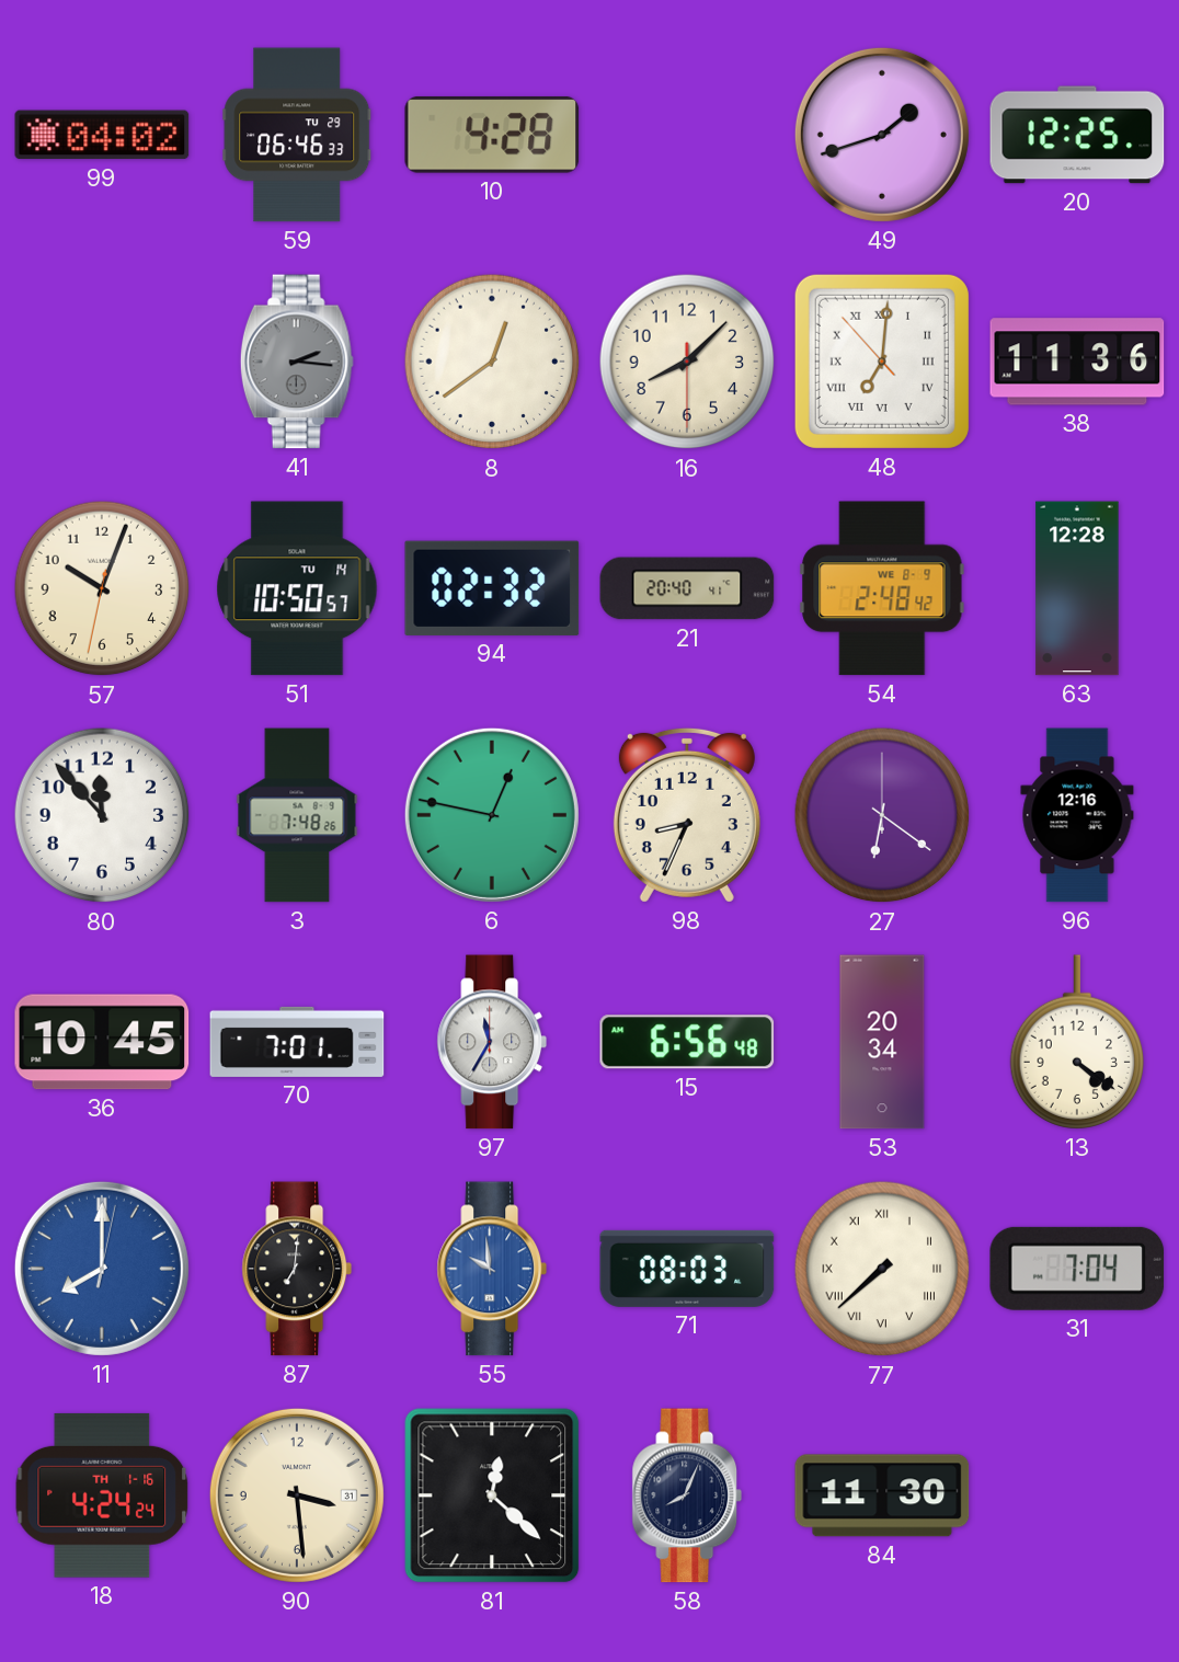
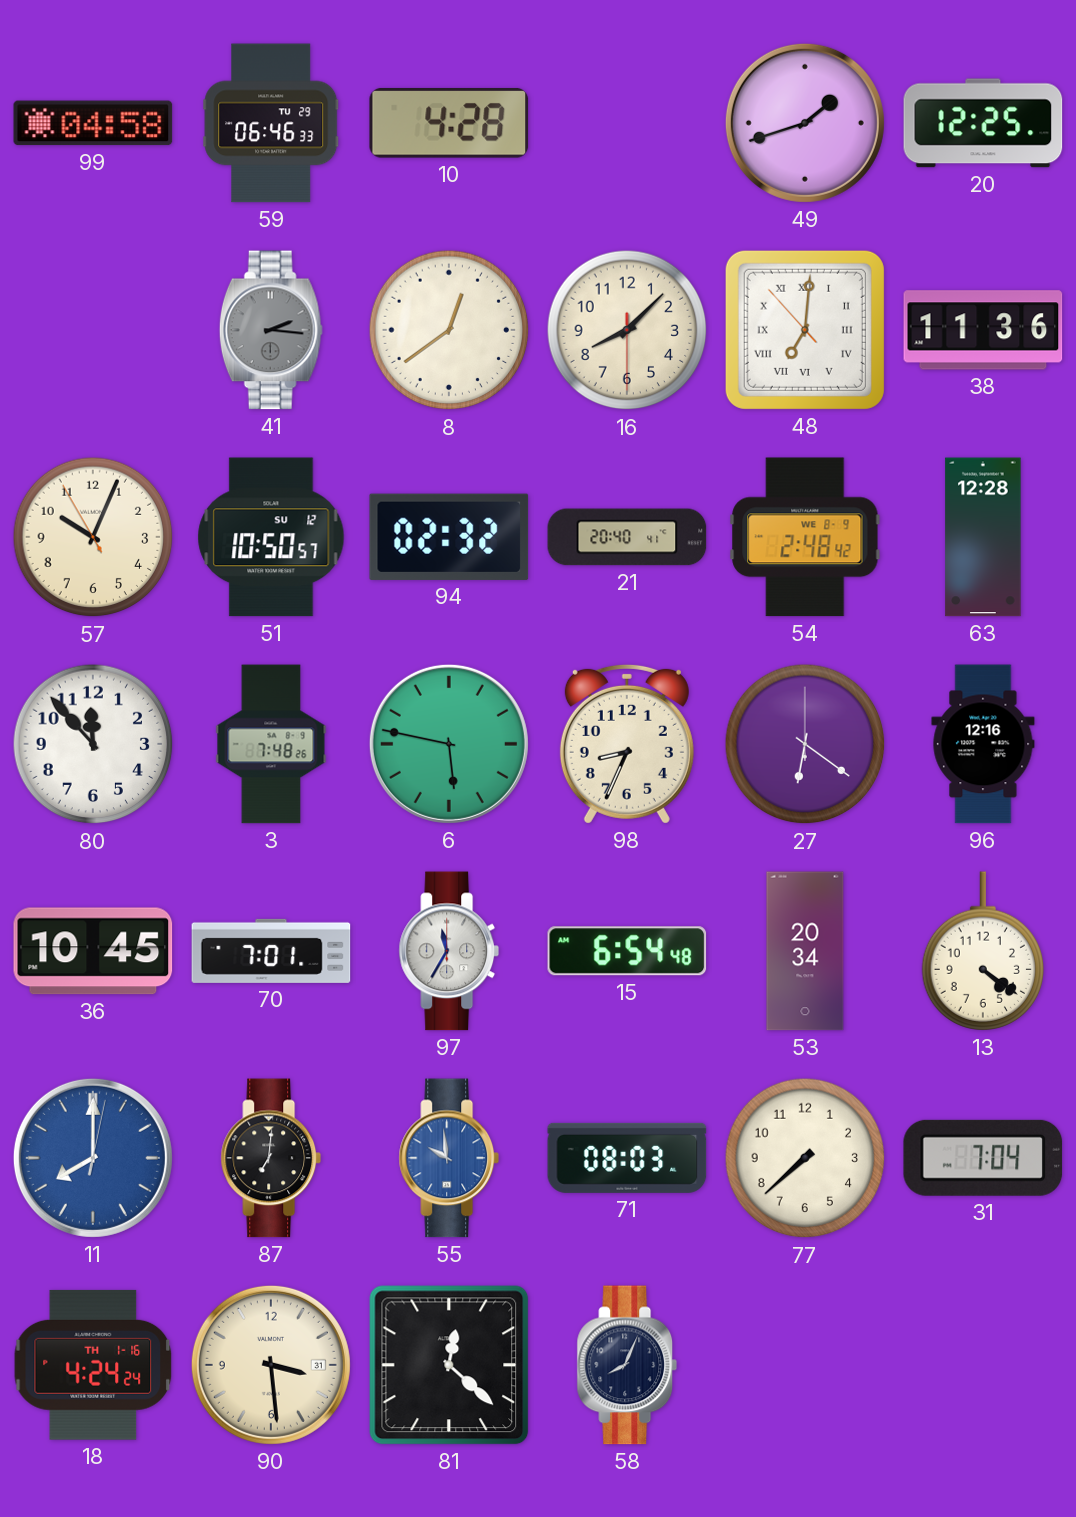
99: 04:02 -> 04:58
57: 10:03:32 -> 10:03:55
51 date: TU 14 -> SU 12
6: 12:47 -> 5:47
15: 6:56 -> 6:54
77 numerals: Roman -> Arabic
84: 11:30 -> none
